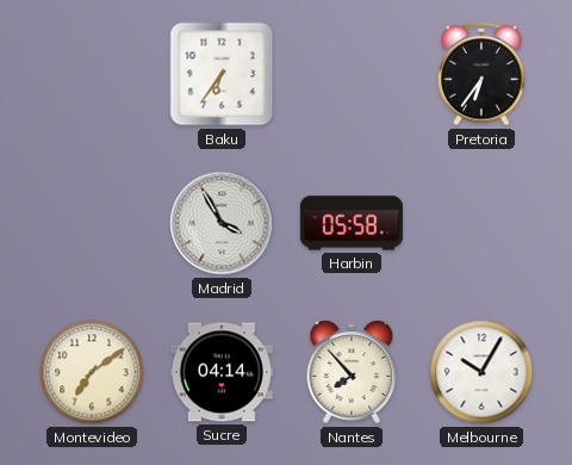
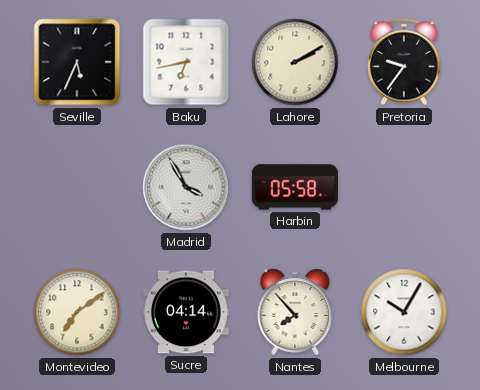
Seville: none -> 5:34
Baku: 6:36 -> 6:43
Lahore: none -> 2:10
Pretoria: 6:36 -> 9:36
